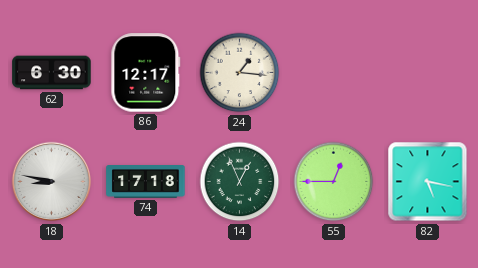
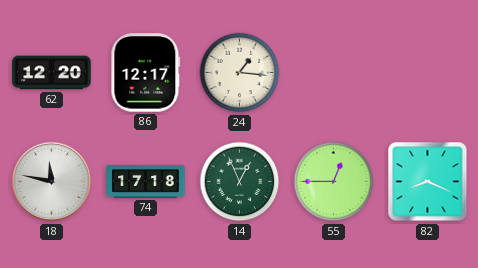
62: 6:30 -> 12:20
18: 8:47 -> 11:47
82: 5:17 -> 8:19
